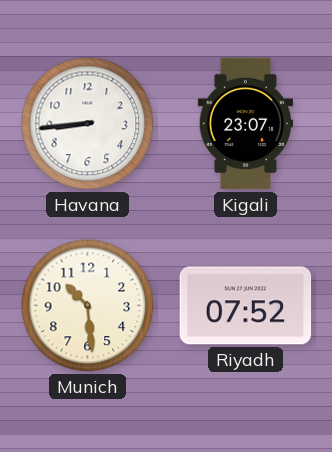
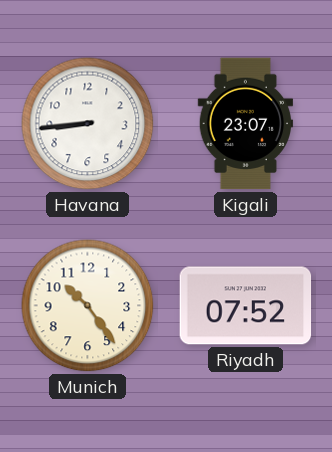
Munich: 10:29 -> 10:24
